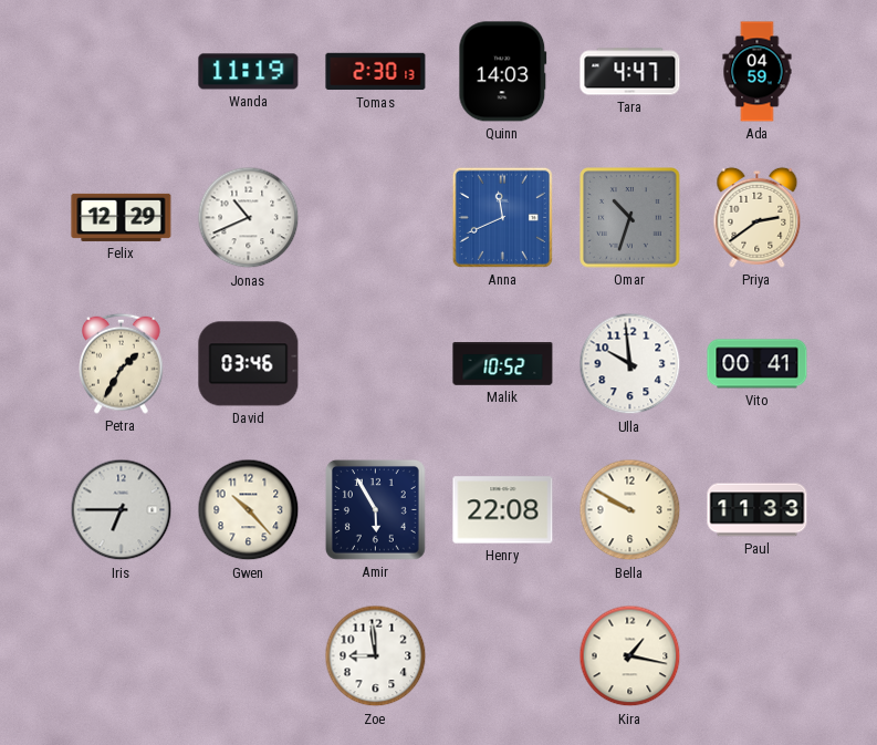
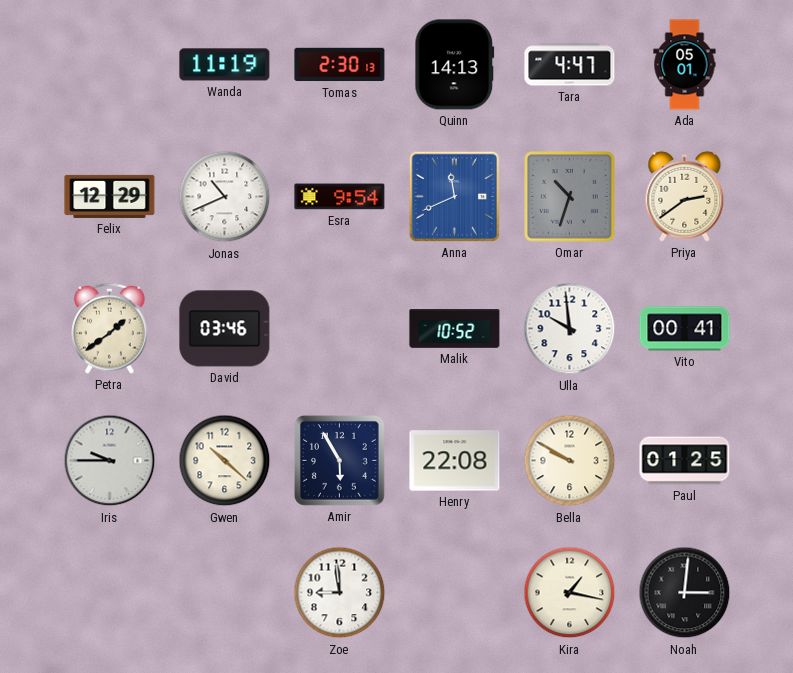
Quinn: 14:03 -> 14:13
Ada: 04:59 -> 05:01
Esra: none -> 9:54
Petra: 1:35 -> 1:39
Iris: 6:45 -> 9:45
Gwen: 10:23 -> 10:22
Paul: 11:33 -> 01:25
Noah: none -> 3:01
